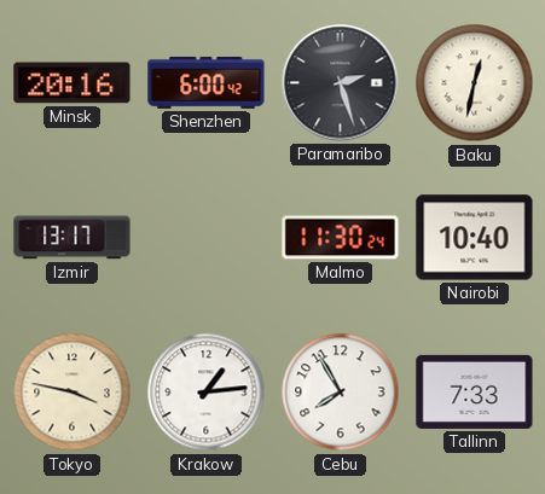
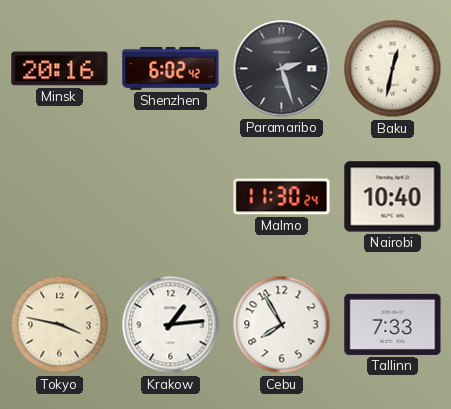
Shenzhen: 6:00 -> 6:02
Izmir: 13:17 -> none
